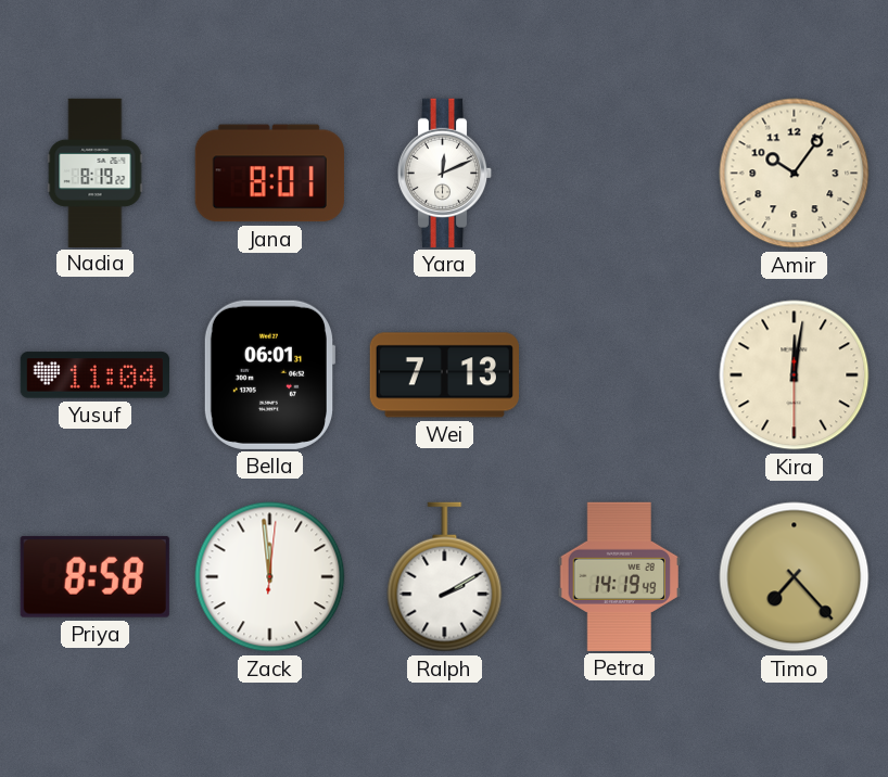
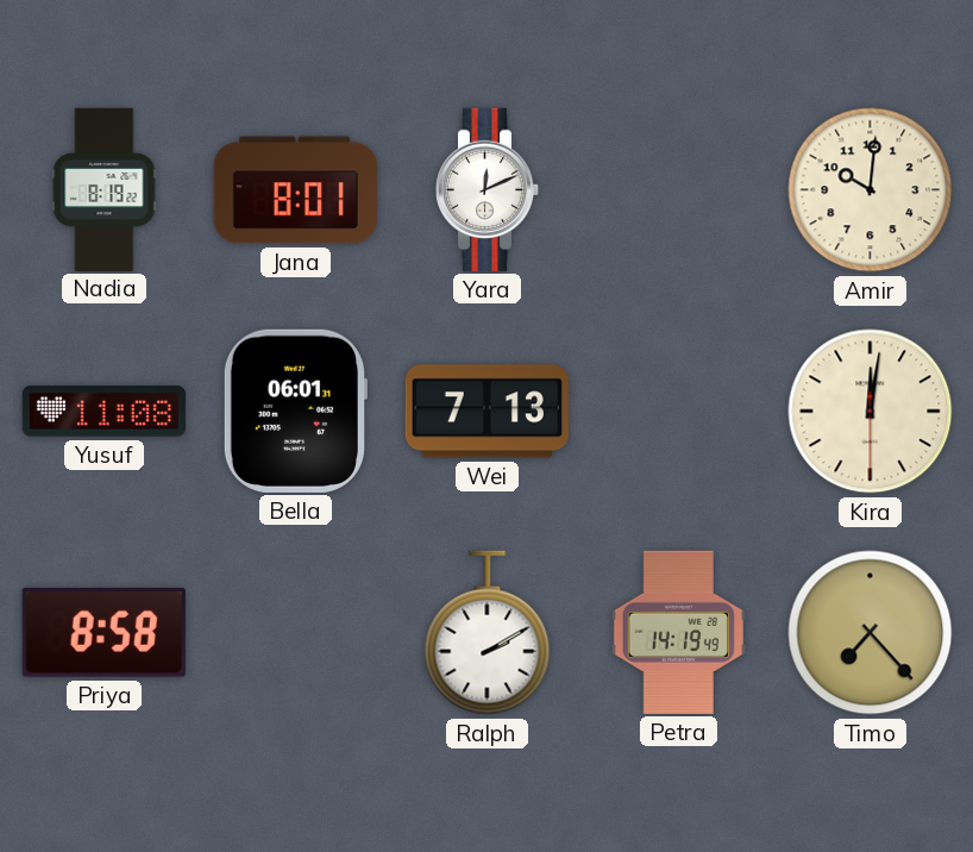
Amir: 10:06 -> 10:01
Yusuf: 11:04 -> 11:08
Zack: 11:59 -> none
